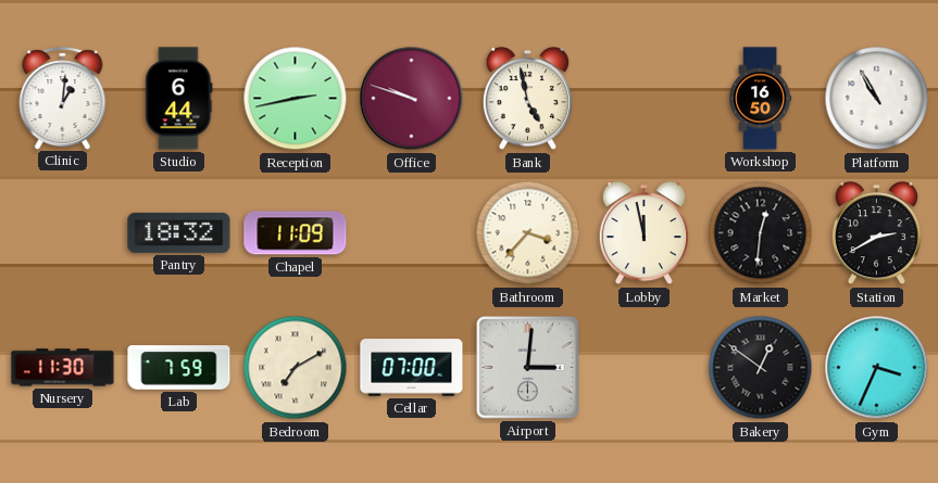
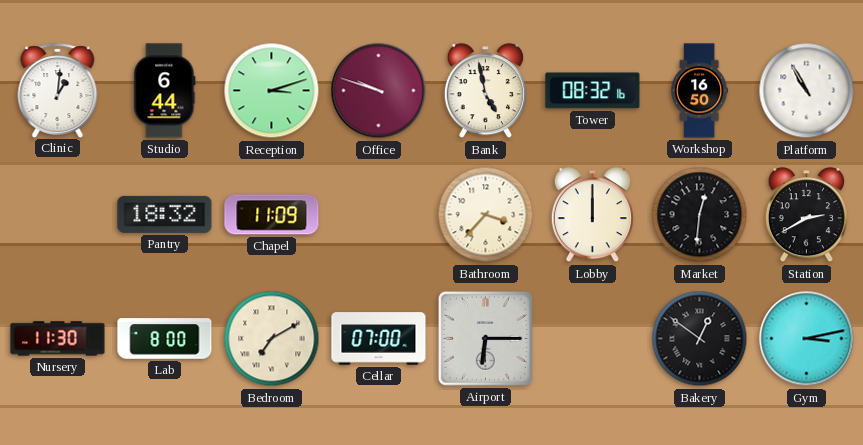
Reception: 2:43 -> 3:12
Tower: none -> 08:32
Lobby: 11:58 -> 12:00
Lab: 7:59 -> 8:00
Airport: 3:01 -> 6:15
Gym: 3:34 -> 3:13
